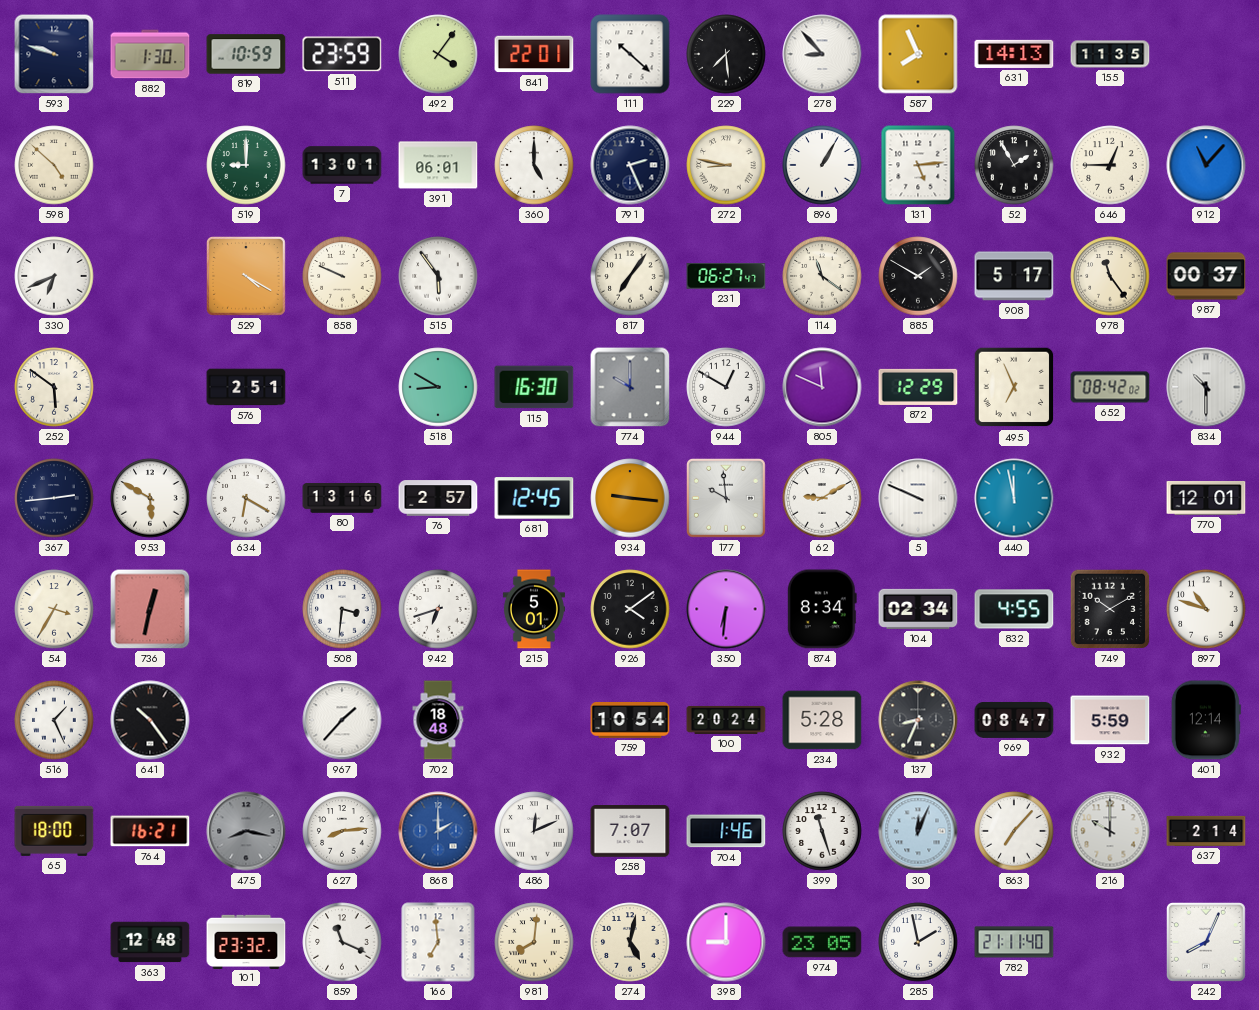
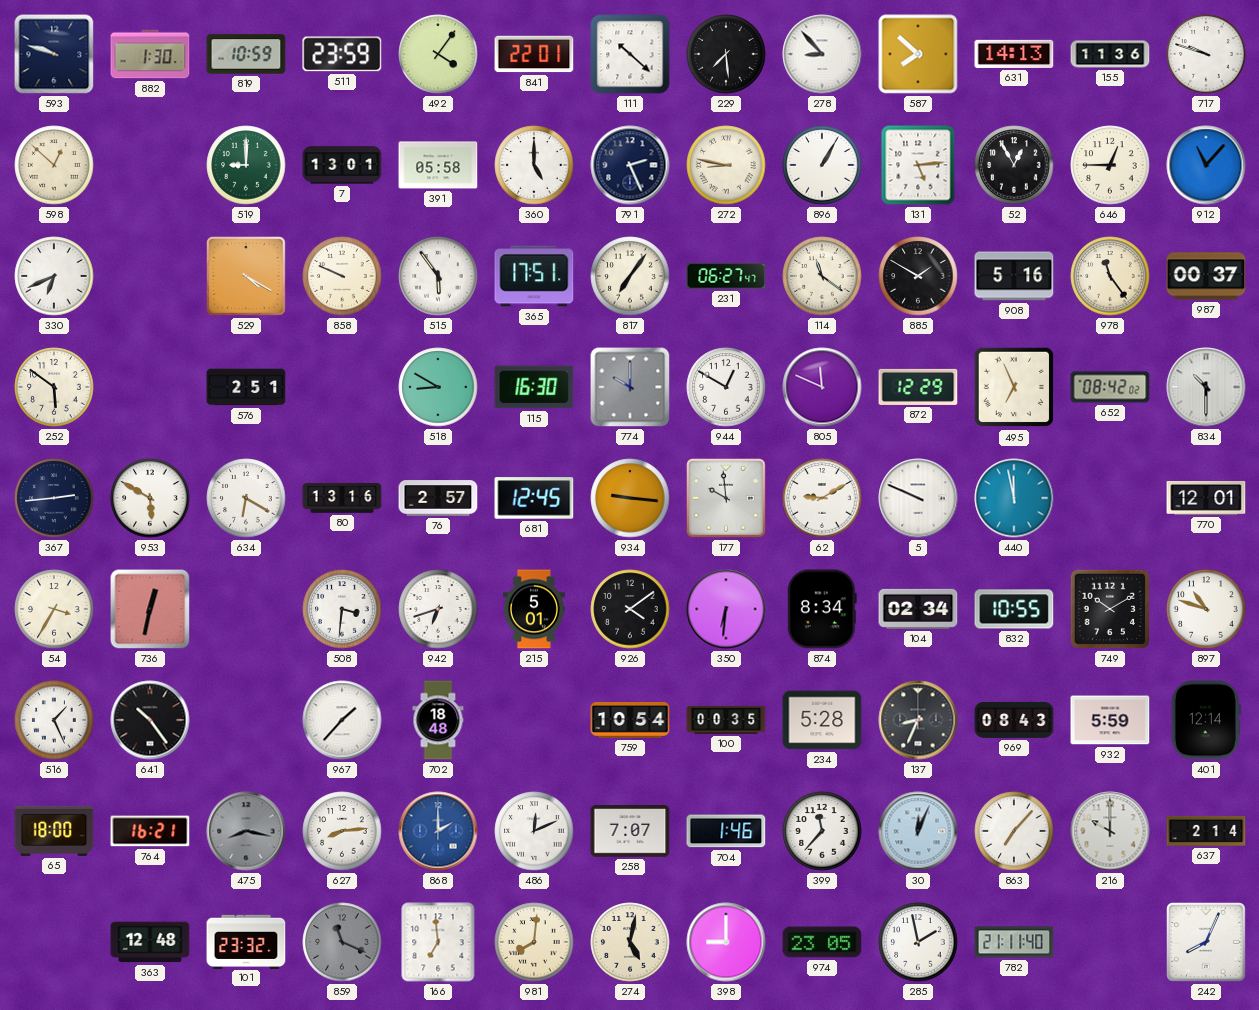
587: 7:56 -> 7:52
155: 11:35 -> 11:36
717: none -> 9:48
598: 4:52 -> 12:52
391: 06:01 -> 05:58
52: 1:55 -> 12:55
365: none -> 17:51
908: 5:17 -> 5:16
832: 4:55 -> 10:55
100: 20:24 -> 00:35
969: 08:47 -> 08:43
399: 11:27 -> 11:37
859 dial: white -> grey
